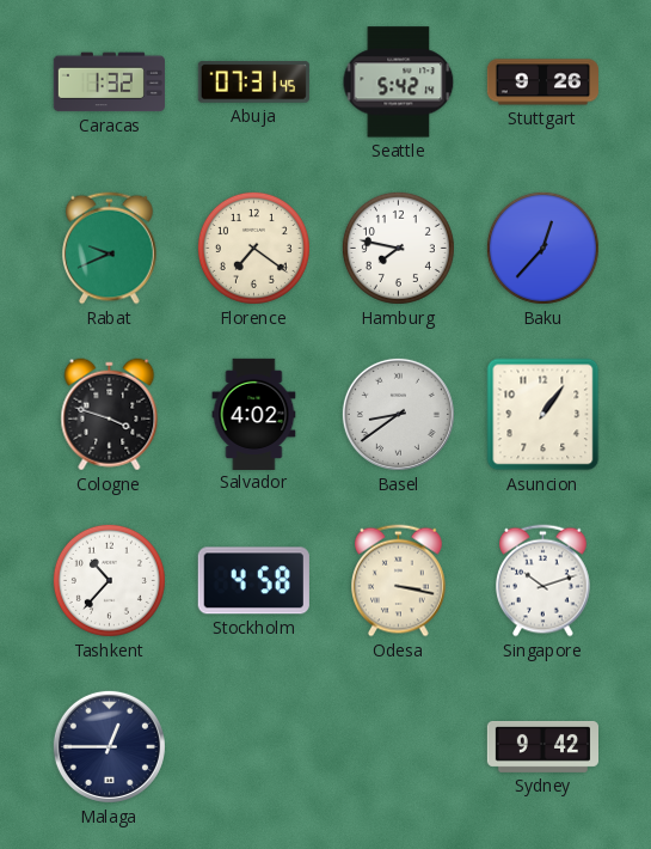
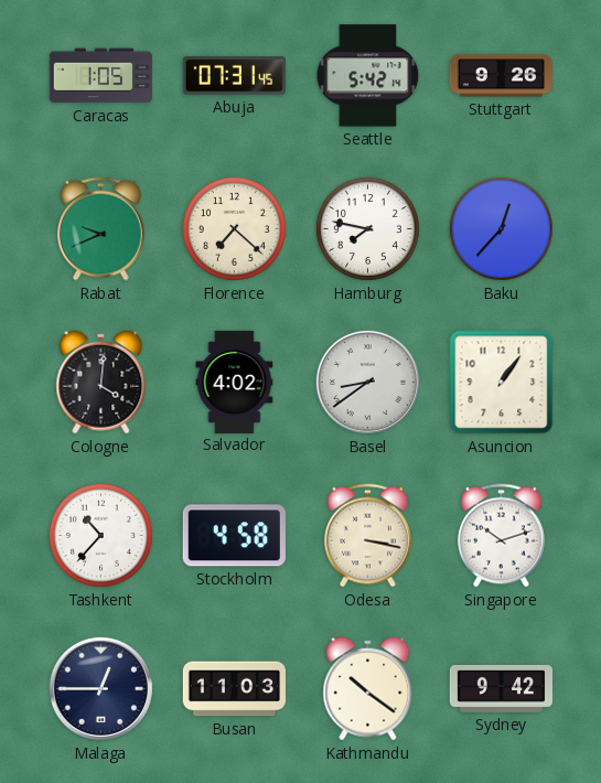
Caracas: 1:32 -> 1:05
Florence: 7:21 -> 7:22
Cologne: 3:48 -> 4:01
Busan: none -> 11:03
Kathmandu: none -> 10:21
